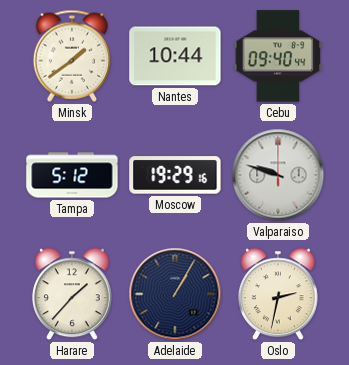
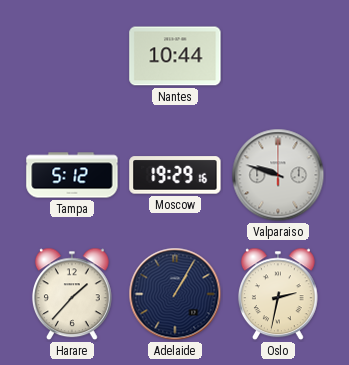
Minsk: 1:39 -> none
Cebu: 09:40 -> none
